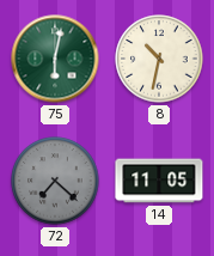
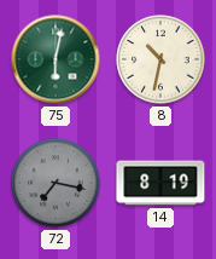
72: 7:22 -> 7:17
14: 11:05 -> 8:19
